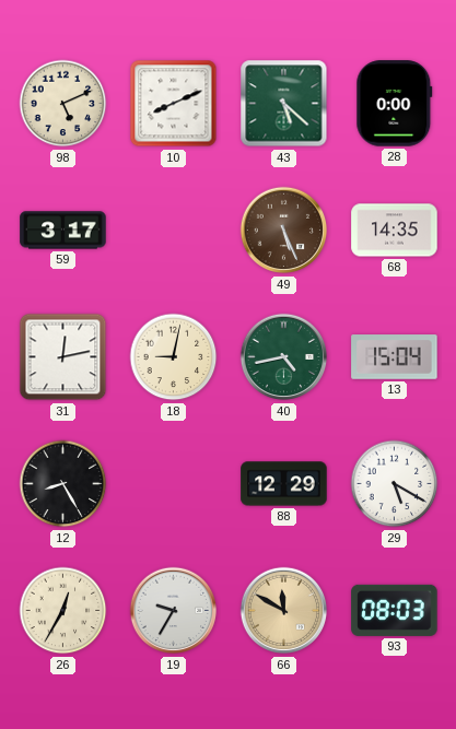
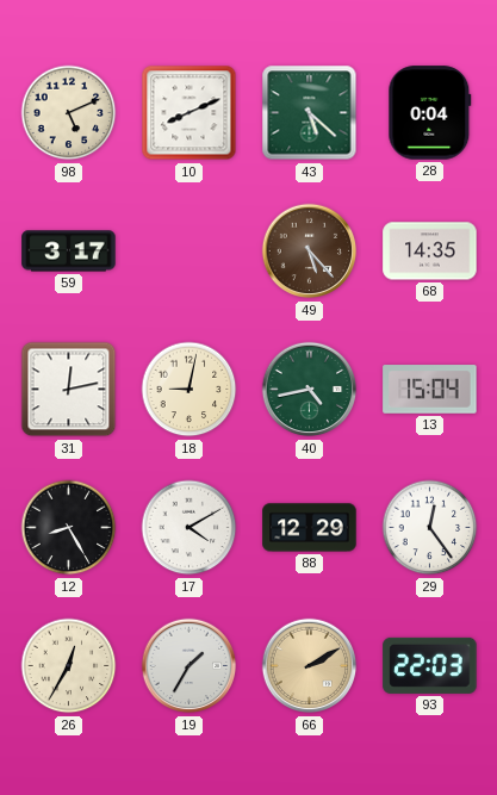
28: 0:00 -> 0:04
49: 5:26 -> 5:23
17: none -> 4:10
29: 5:20 -> 12:24
19: 9:35 -> 1:35
66: 11:50 -> 2:10
93: 08:03 -> 22:03
